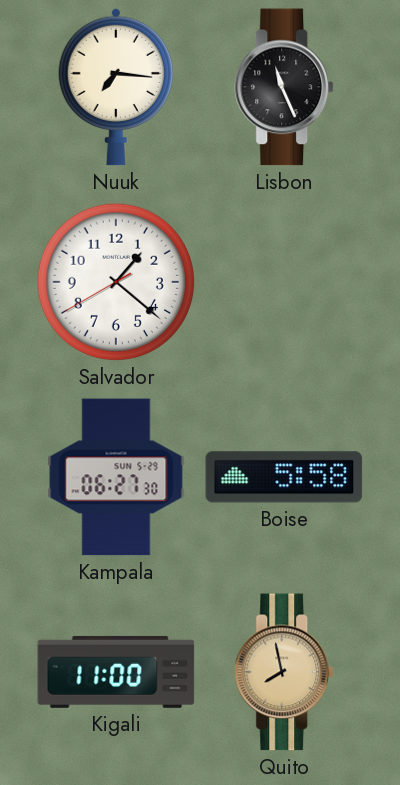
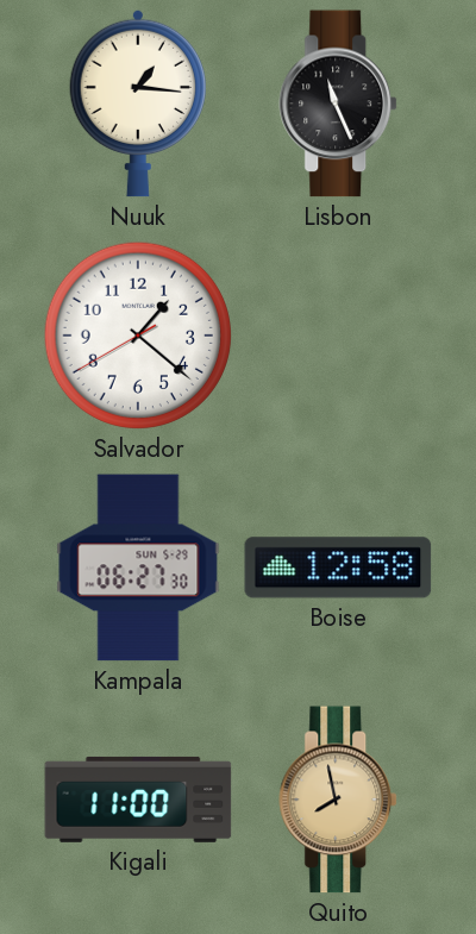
Nuuk: 7:16 -> 1:16
Boise: 5:58 -> 12:58
